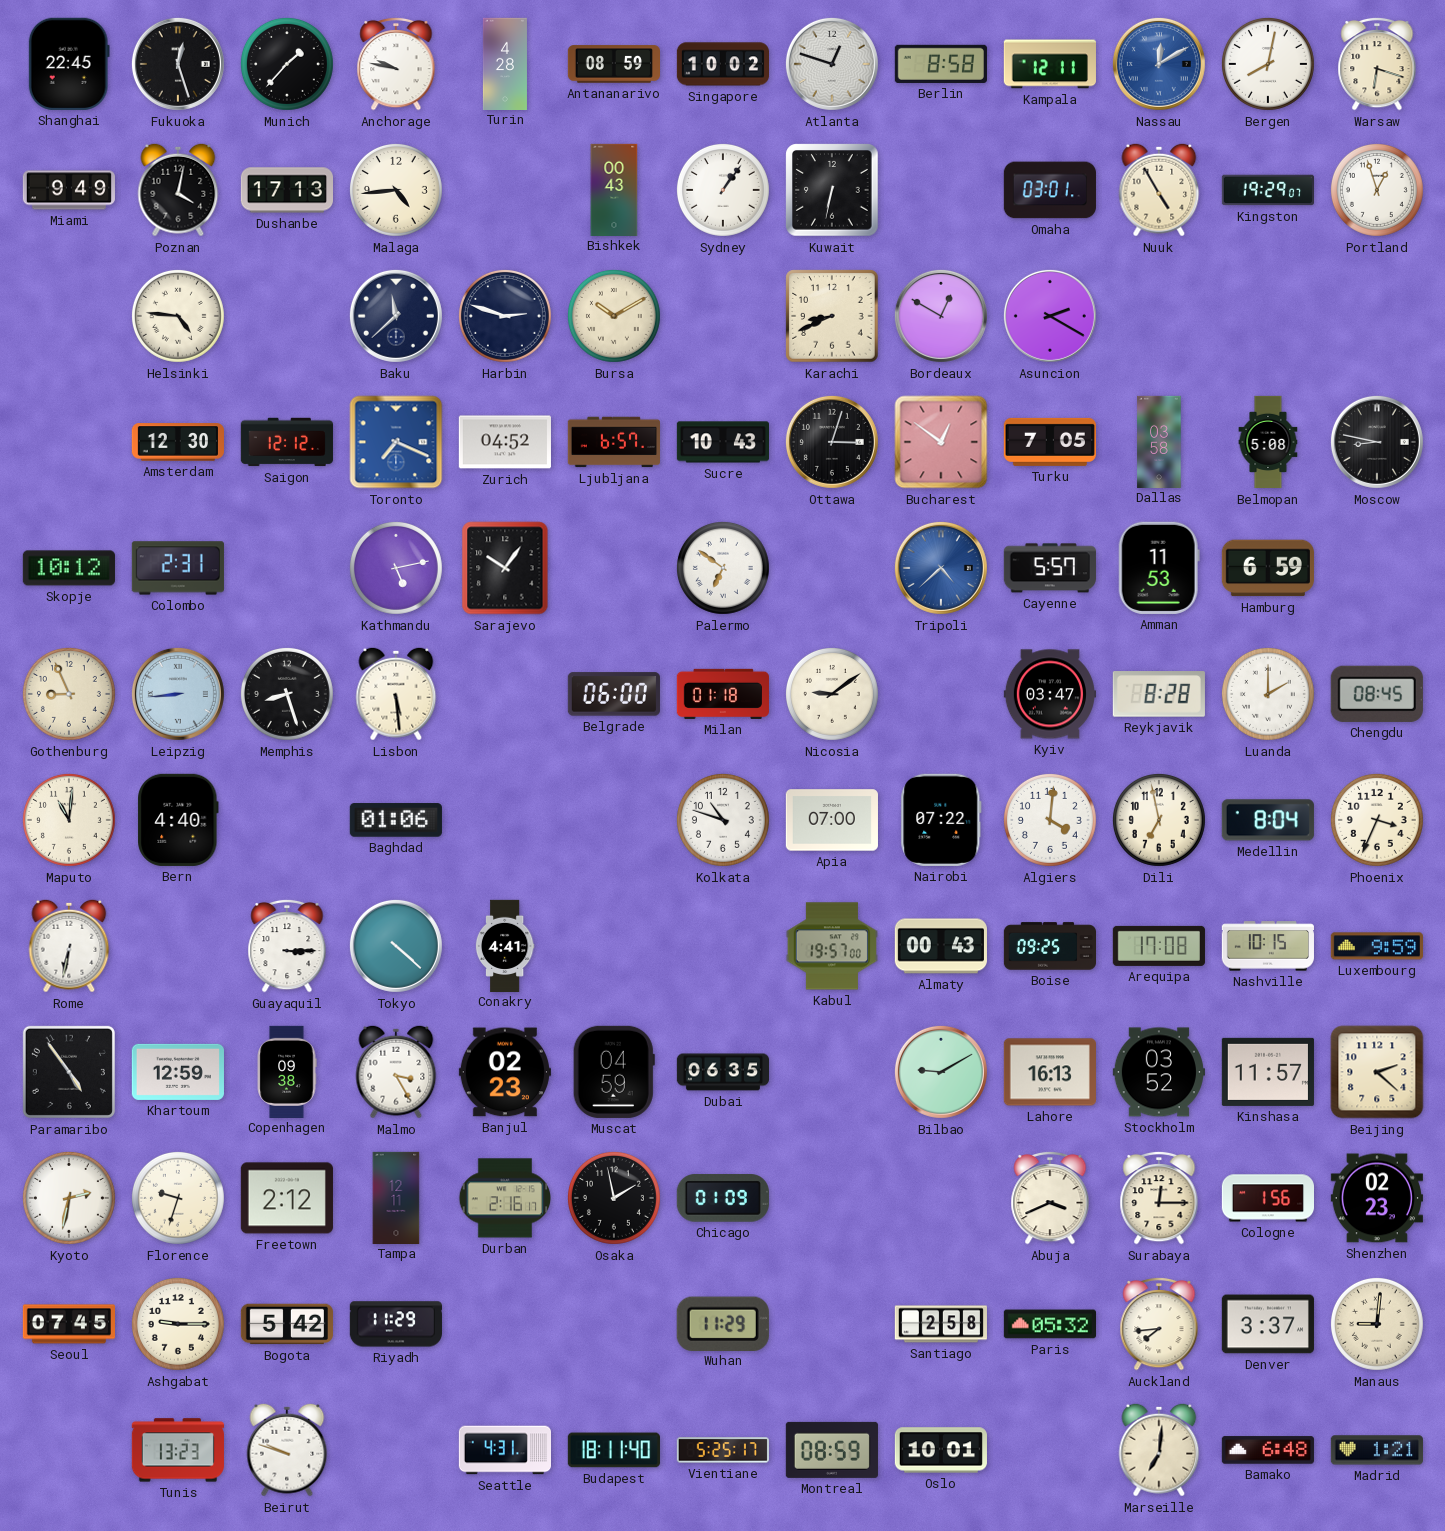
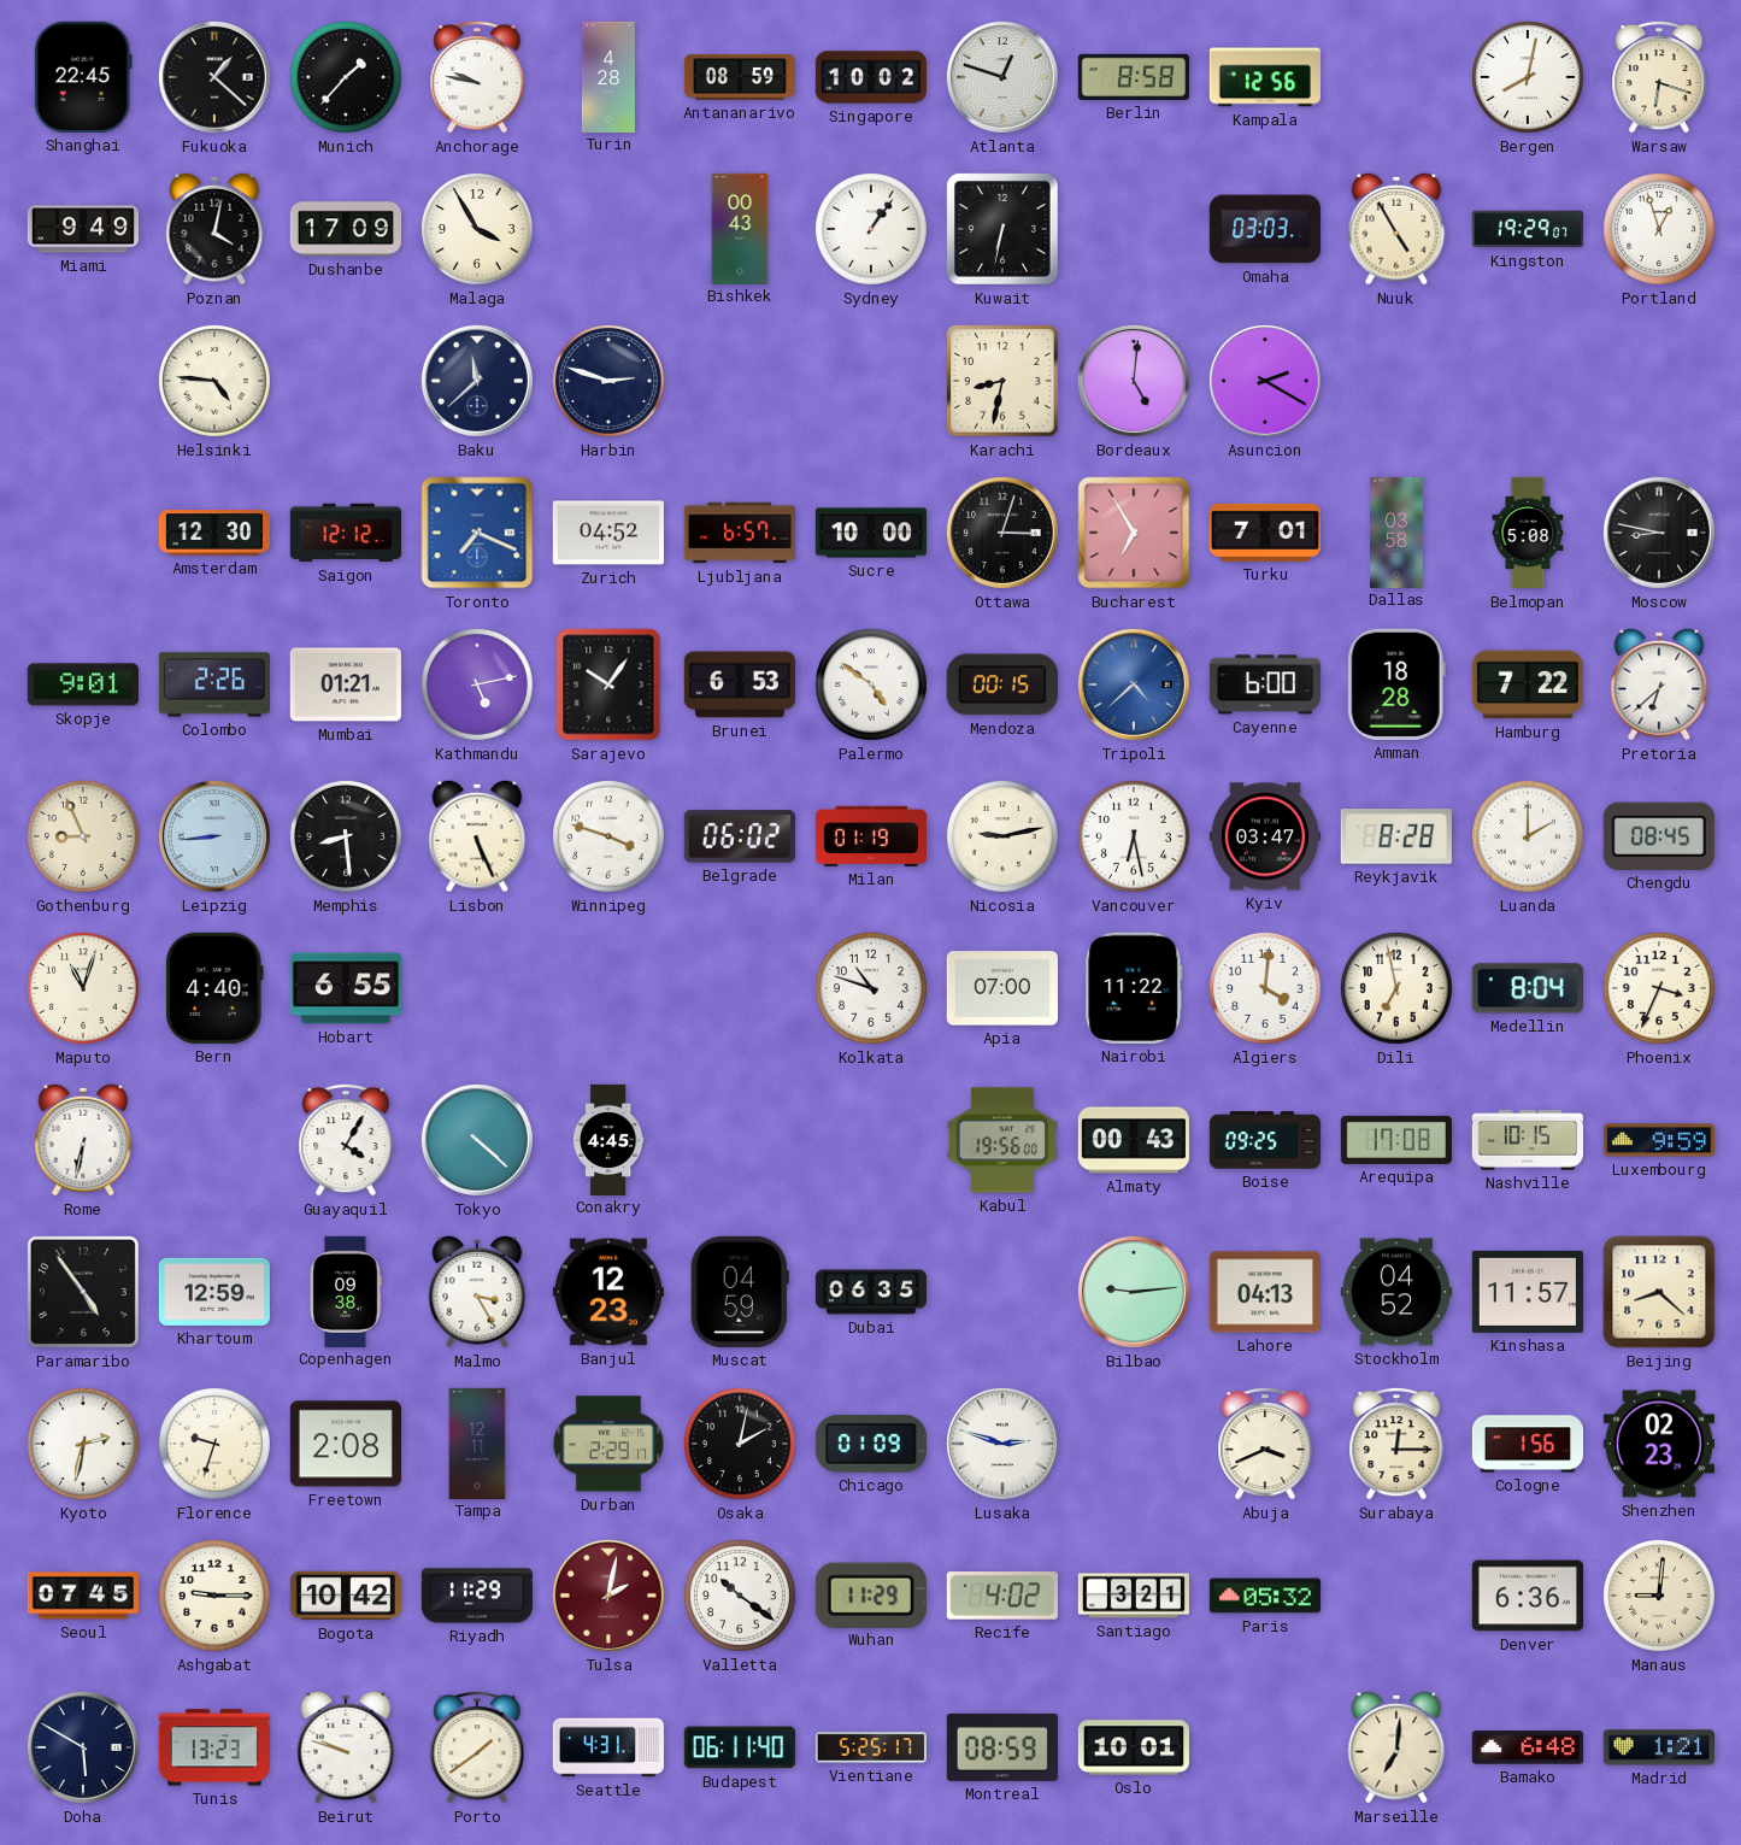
Fukuoka: 12:27 -> 1:22
Kampala: 12:11 -> 12:56
Nassau: 12:10 -> none
Dushanbe: 17:13 -> 17:09
Malaga: 4:44 -> 3:55
Omaha: 03:01 -> 03:03
Bursa: 10:10 -> none
Karachi: 8:41 -> 8:32
Bordeaux: 12:50 -> 5:01
Sucre: 10:43 -> 10:00
Bucharest: 12:51 -> 6:55
Turku: 7:05 -> 7:01
Skopje: 10:12 -> 9:01
Colombo: 2:31 -> 2:26
Mumbai: none -> 01:21
Brunei: none -> 6:53
Palermo: 6:51 -> 4:51
Mendoza: none -> 00:15
Cayenne: 5:57 -> 6:00
Amman: 11:53 -> 18:28
Hamburg: 6:59 -> 7:22
Pretoria: none -> 6:38
Memphis: 8:27 -> 8:29
Lisbon: 5:29 -> 5:26
Winnipeg: none -> 3:48
Belgrade: 06:00 -> 06:02
Milan: 01:18 -> 01:19
Nicosia: 9:09 -> 9:13
Vancouver: none -> 6:28
Maputo: 11:01 -> 11:03
Hobart: none -> 6:55
Baghdad: 01:06 -> none
Nairobi: 07:22 -> 11:22
Guayaquil: 3:15 -> 4:05
Conakry: 4:41 -> 4:45
Kabul: 19:57 -> 19:56
Banjul: 02:23 -> 12:23
Bilbao: 9:10 -> 9:14
Lahore: 16:13 -> 04:13
Stockholm: 03:52 -> 04:52
Beijing: 2:22 -> 8:22
Freetown: 2:12 -> 2:08
Durban: 2:16 -> 2:29
Osaka: 1:58 -> 2:02
Lusaka: none -> 2:48
Bogota: 5:42 -> 10:42
Tulsa: none -> 2:02
Valletta: none -> 10:21
Recife: none -> 4:02
Santiago: 2:58 -> 3:21
Auckland: 7:44 -> none
Denver: 3:37 -> 6:36
Doha: none -> 5:50
Porto: none -> 1:39
Budapest: 18:11 -> 06:11
